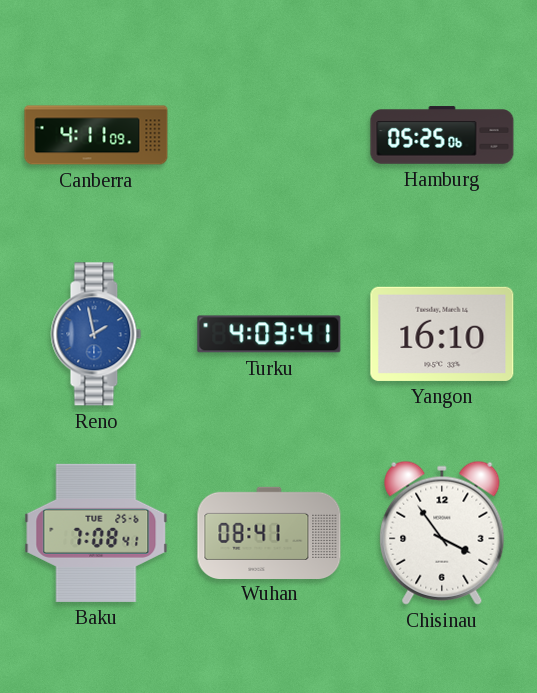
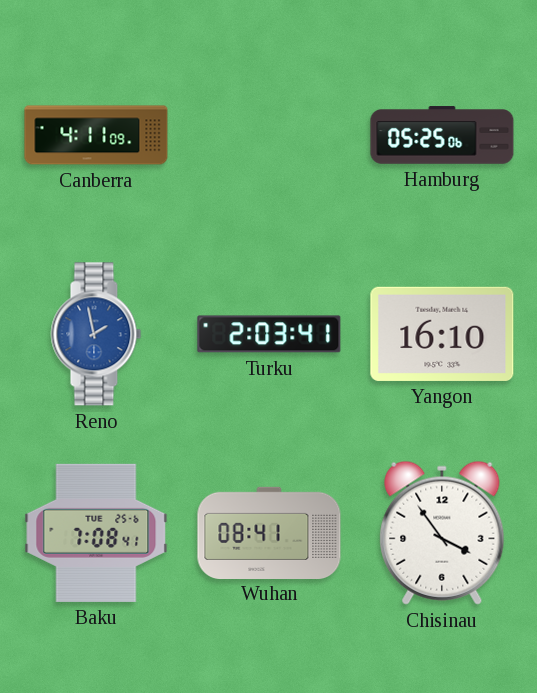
Turku: 4:03 -> 2:03
